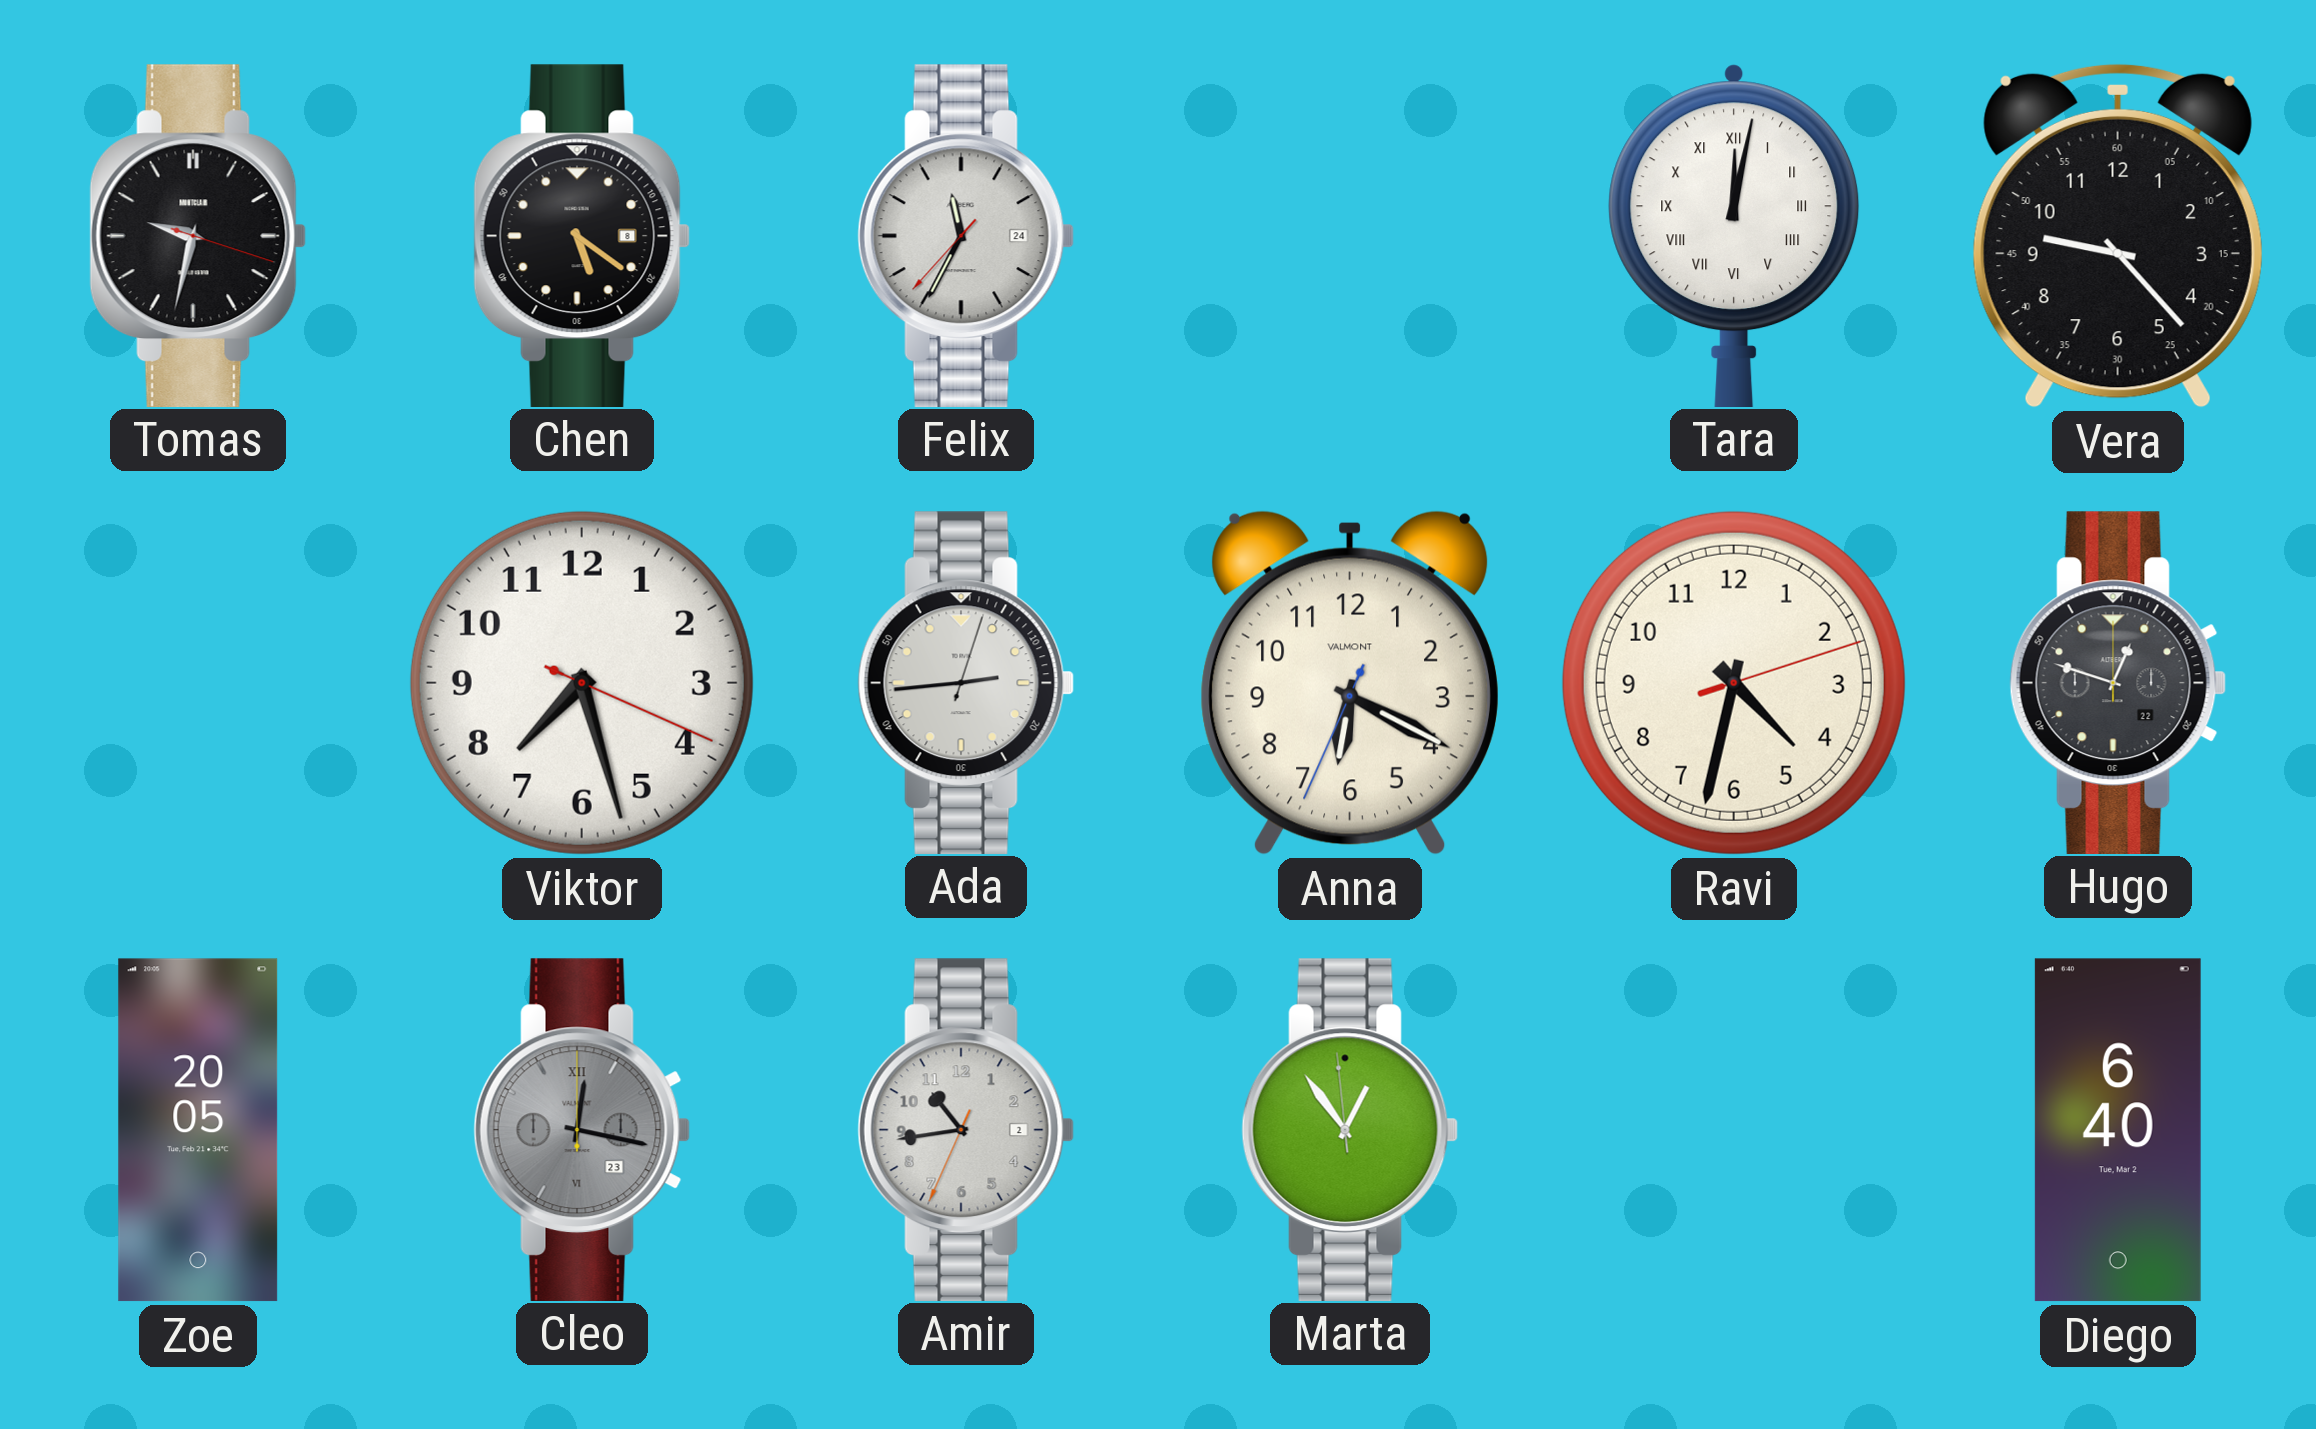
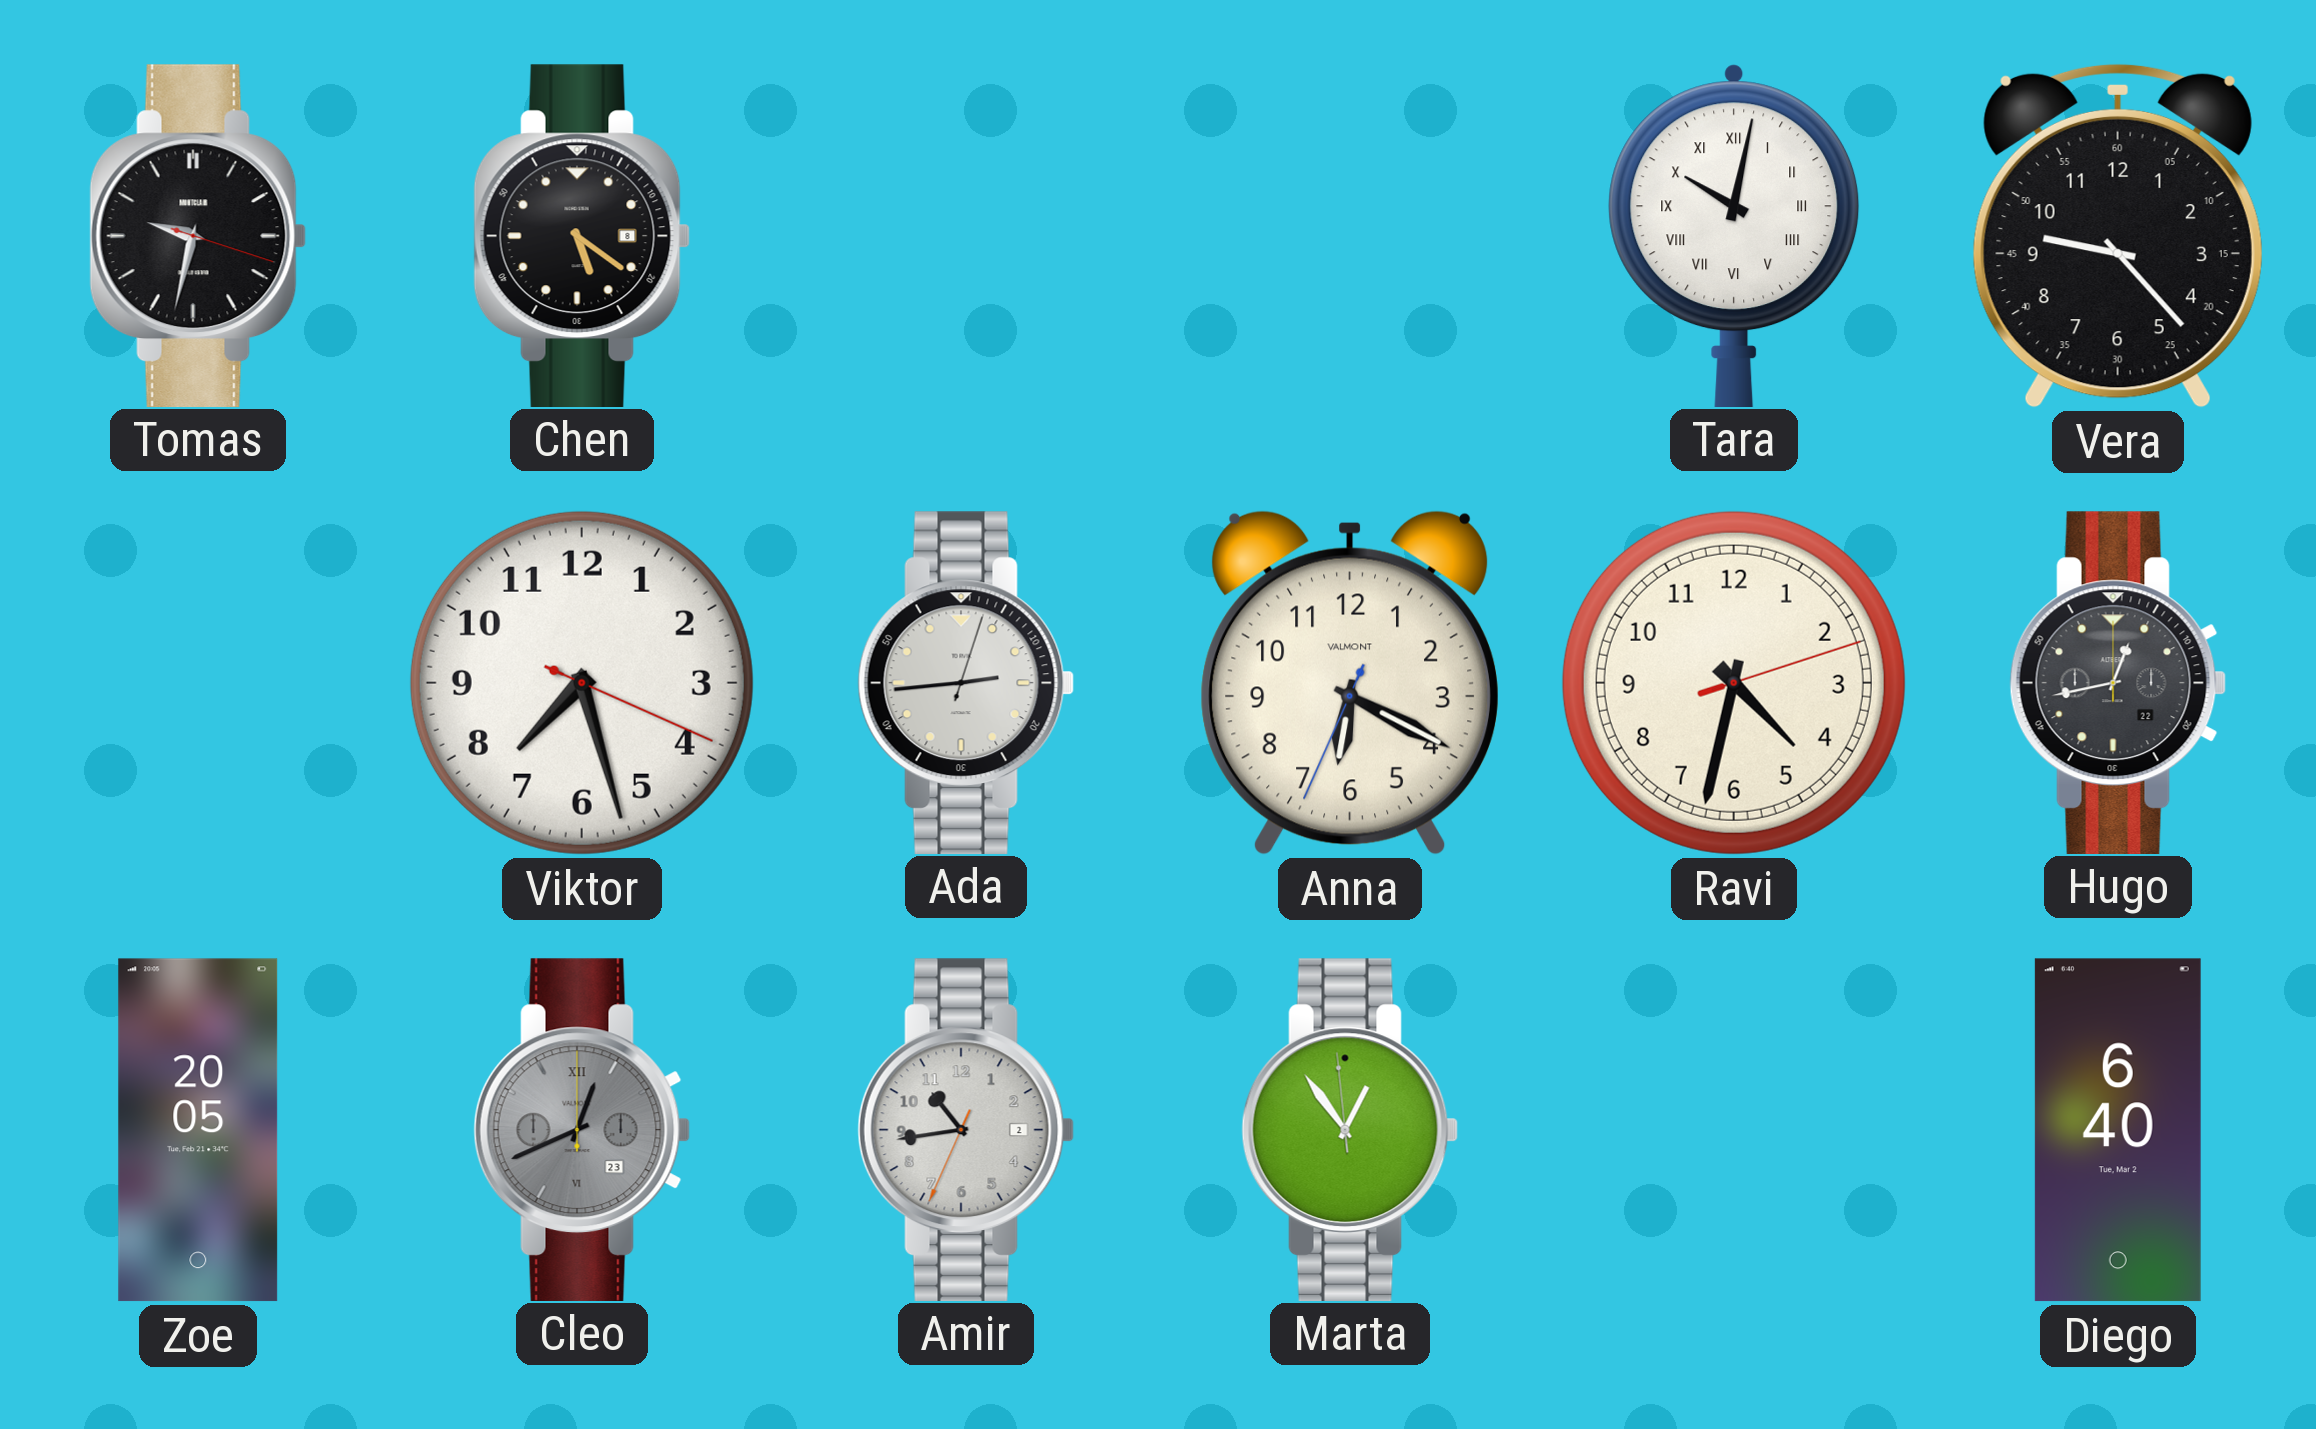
Felix: 11:34 -> none
Tara: 12:02 -> 10:02
Hugo: 12:48 -> 12:43
Cleo: 12:17 -> 12:41
